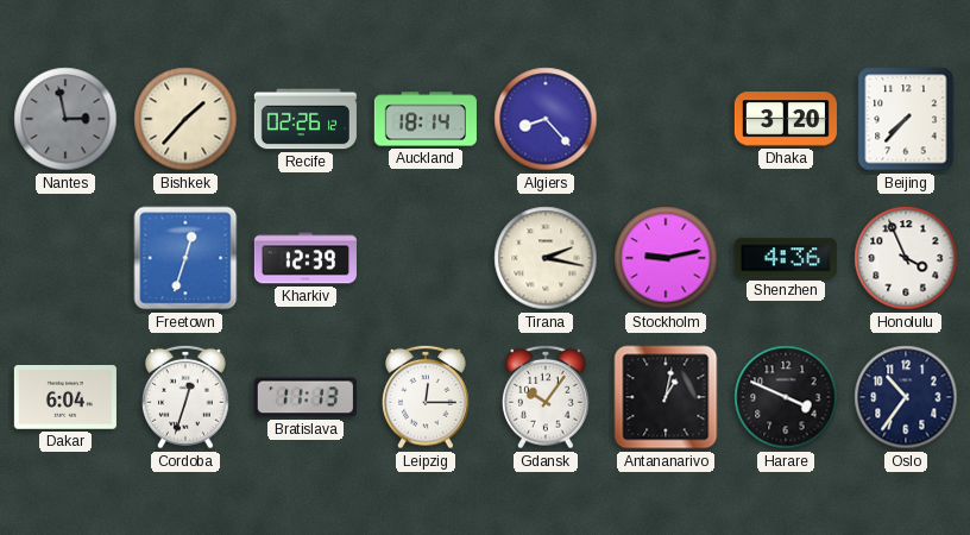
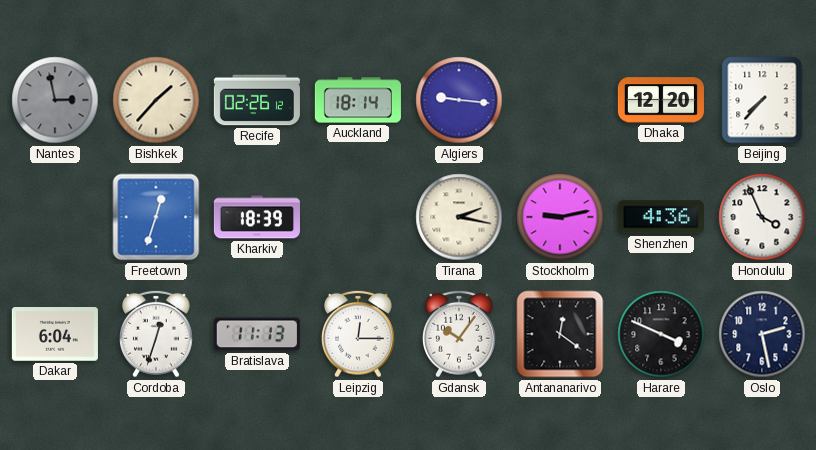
Algiers: 8:23 -> 9:16
Dhaka: 3:20 -> 12:20
Kharkiv: 12:39 -> 18:39
Antananarivo: 1:02 -> 12:21
Oslo: 10:36 -> 2:28
